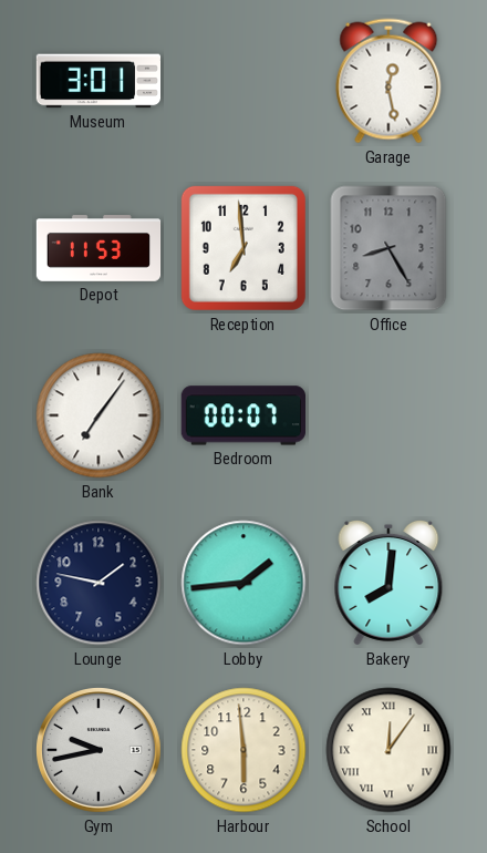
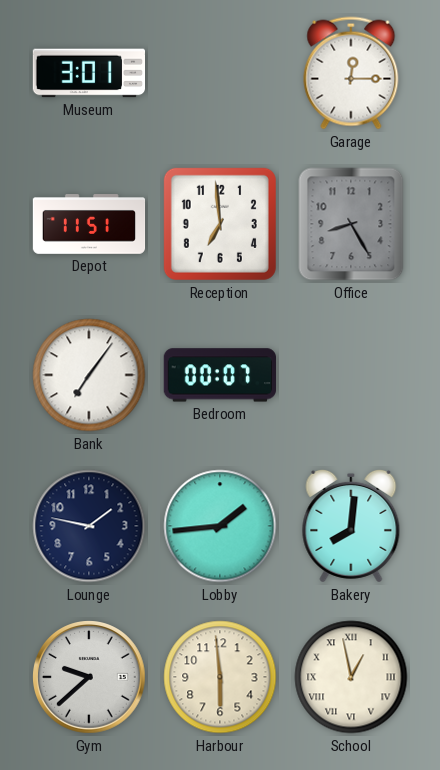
Garage: 12:28 -> 12:15
Depot: 11:53 -> 11:51
Gym: 9:43 -> 9:38
School: 12:06 -> 12:58
